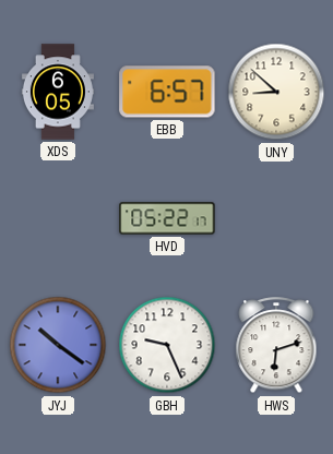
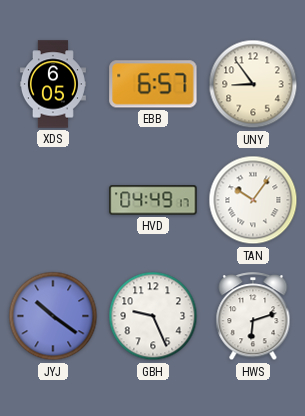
UNY: 8:52 -> 8:54
HVD: 05:22 -> 04:49
TAN: none -> 10:06
